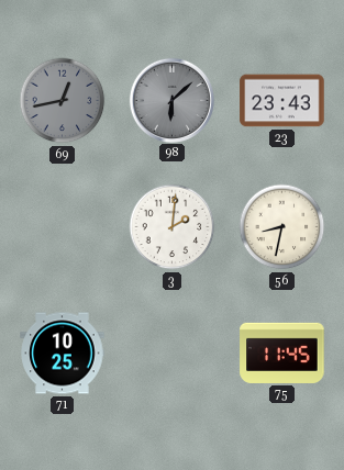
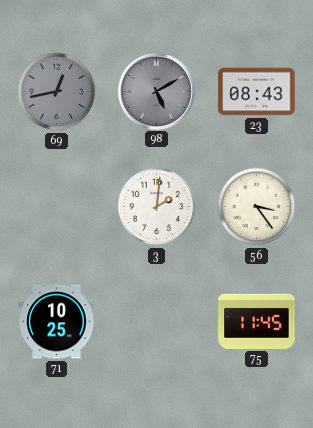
98: 6:08 -> 5:10
23: 23:43 -> 08:43
56: 8:32 -> 3:24
